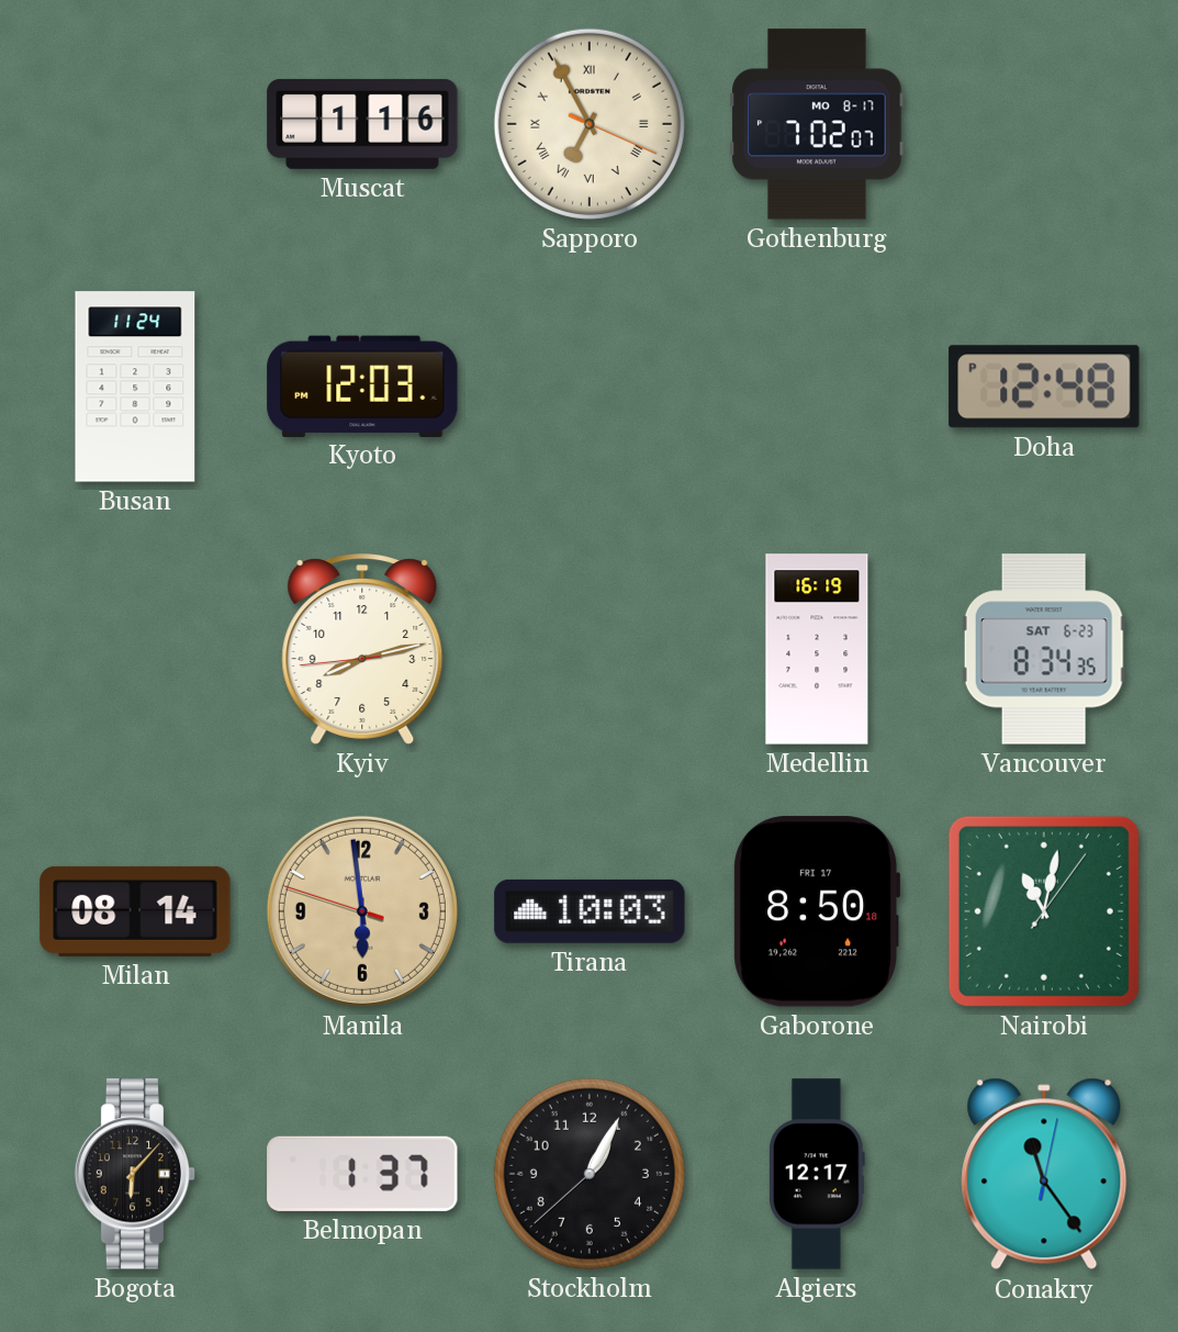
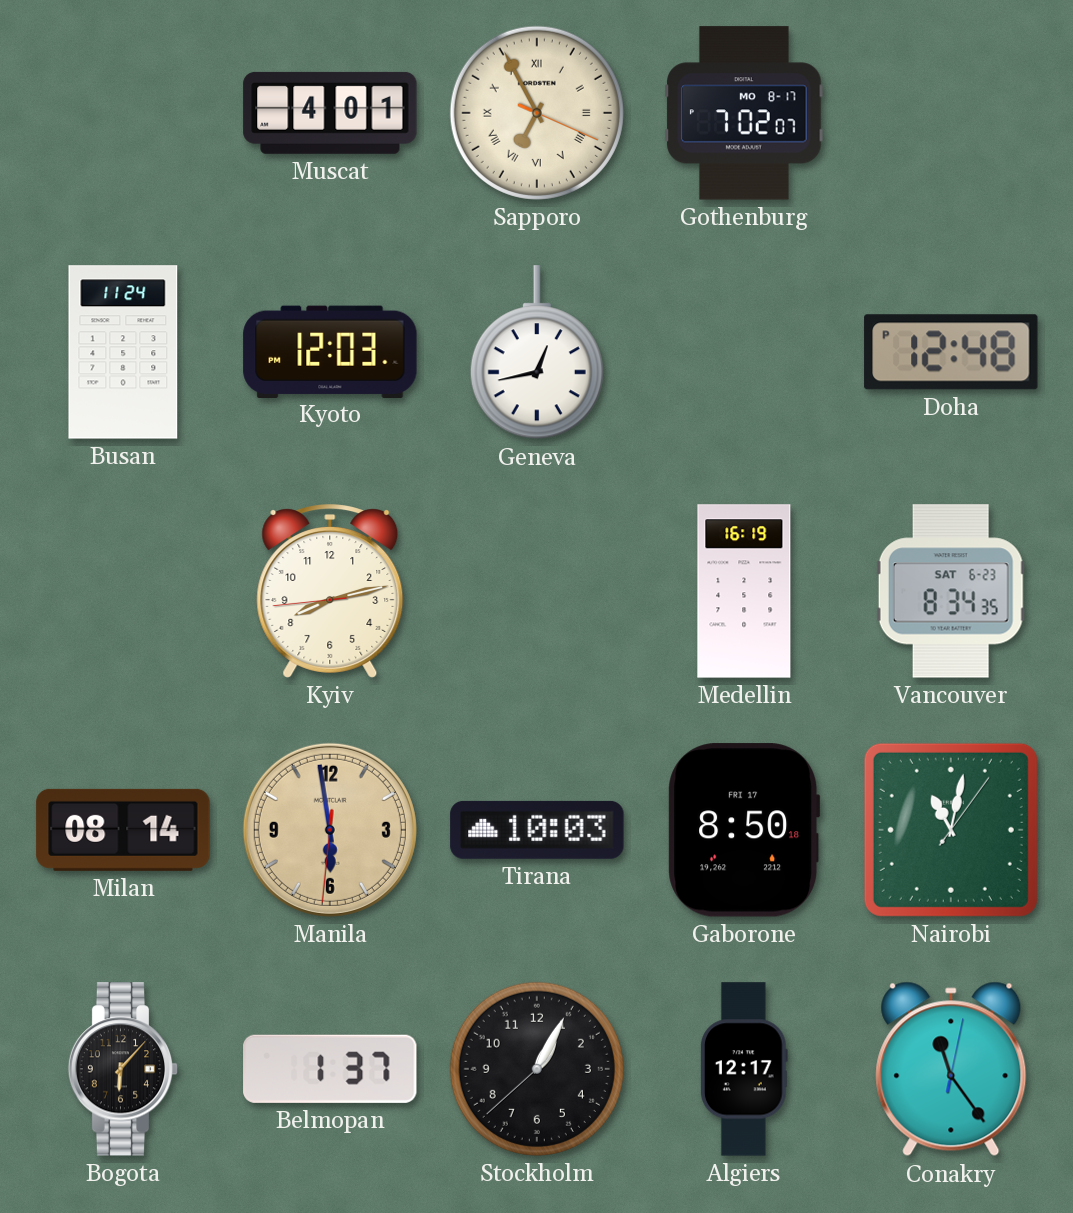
Muscat: 1:16 -> 4:01
Geneva: none -> 12:43
Manila: 5:58:48 -> 5:58:31
